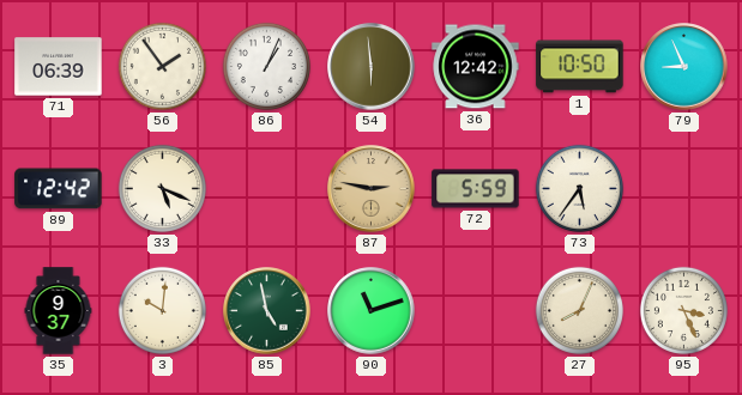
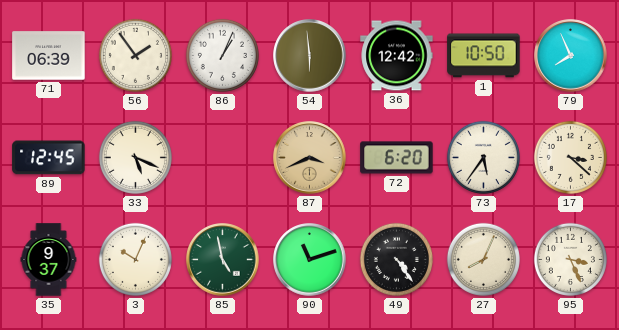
79: 8:56 -> 7:56
89: 12:42 -> 12:45
87: 2:47 -> 3:41
72: 5:59 -> 6:20
17: none -> 3:22
3: 10:01 -> 10:04
49: none -> 4:24
